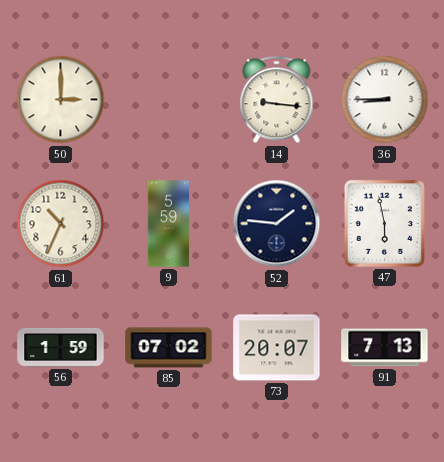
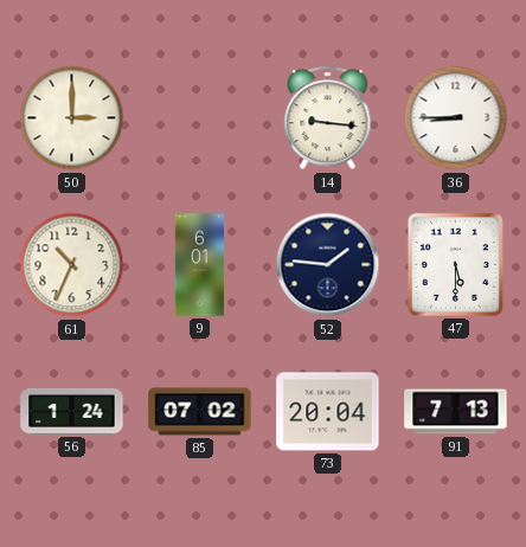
9: 5:59 -> 6:01
47: 5:58 -> 5:30
56: 1:59 -> 1:24
73: 20:07 -> 20:04
